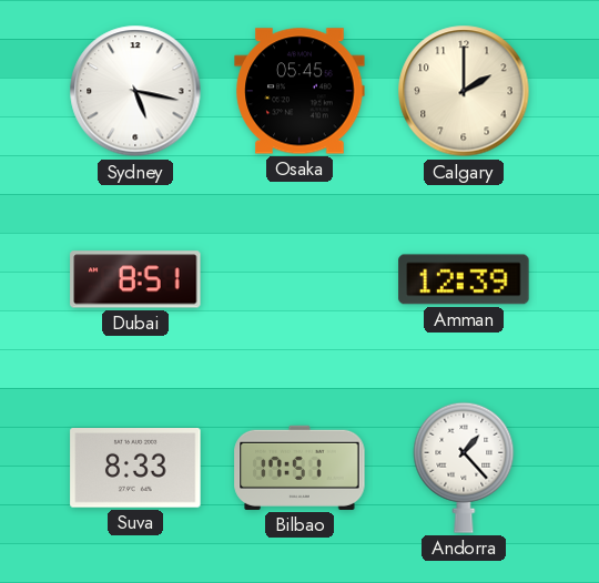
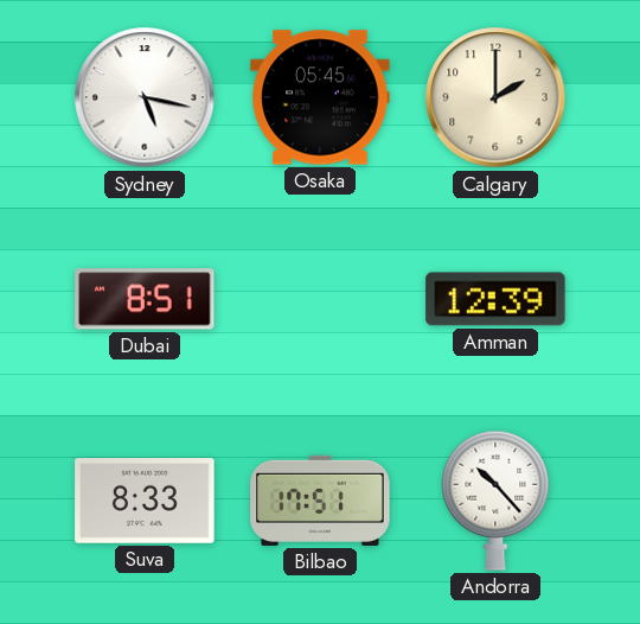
Andorra: 1:23 -> 10:23
